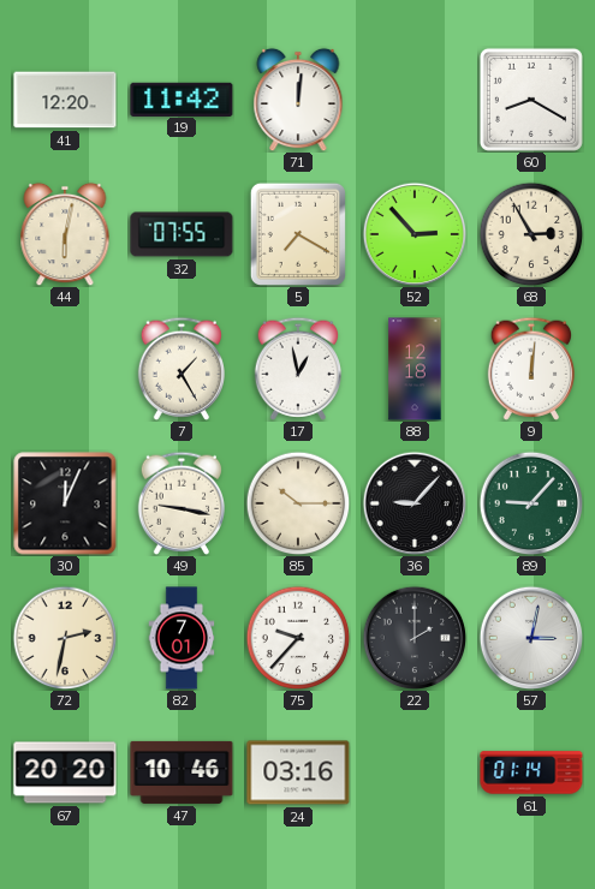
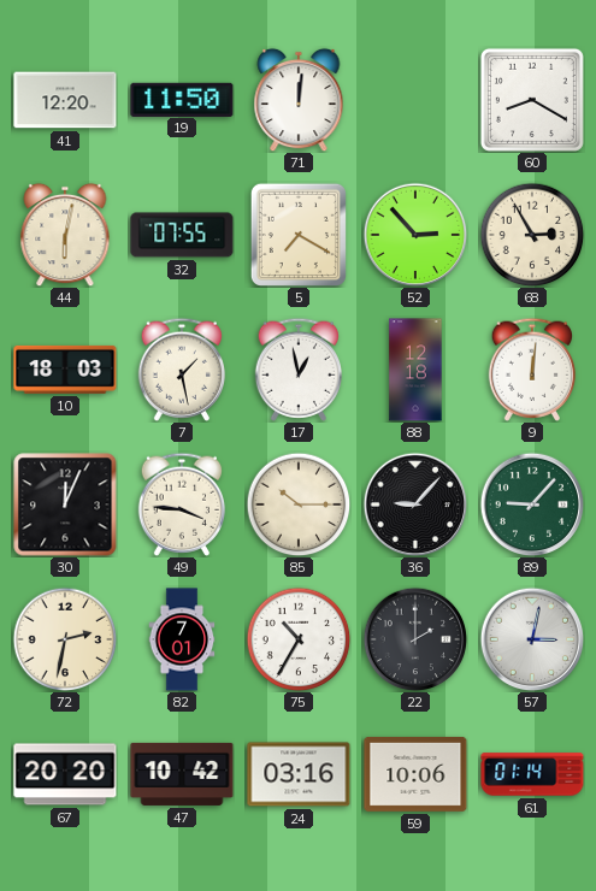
19: 11:42 -> 11:50
10: none -> 18:03
7: 1:25 -> 1:28
49: 9:17 -> 3:46
75: 9:37 -> 10:35
47: 10:46 -> 10:42
59: none -> 10:06
